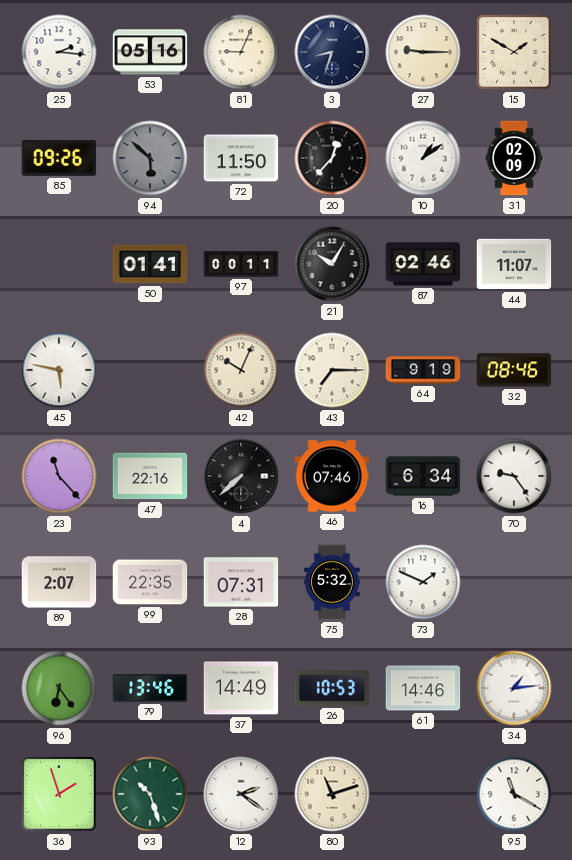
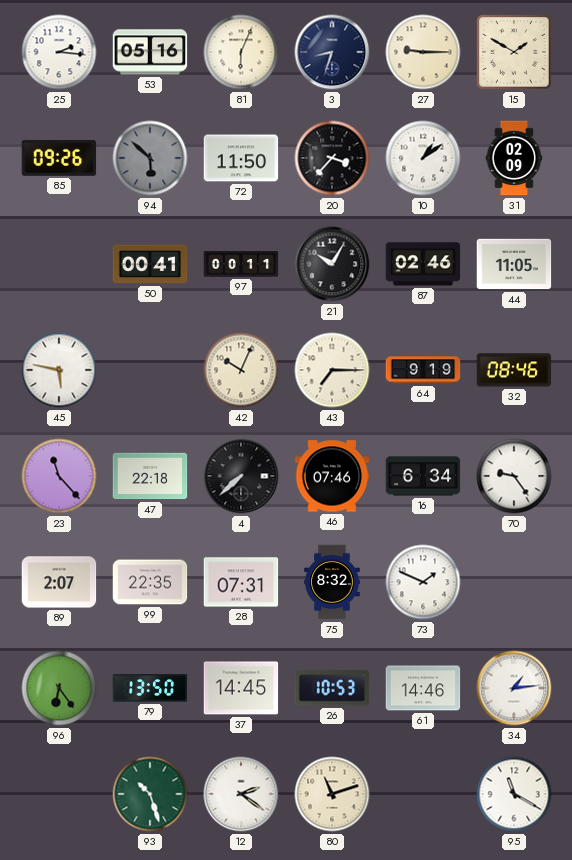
81: 9:04 -> 6:04
20: 12:37 -> 3:37
50: 01:41 -> 00:41
44: 11:07 -> 11:05
47: 22:16 -> 22:18
75: 5:32 -> 8:32
79: 13:46 -> 13:50
37: 14:49 -> 14:45
36: 1:57 -> none
